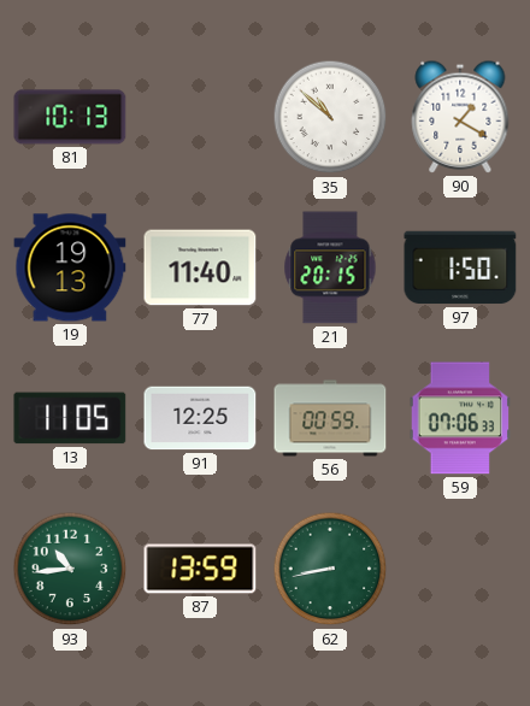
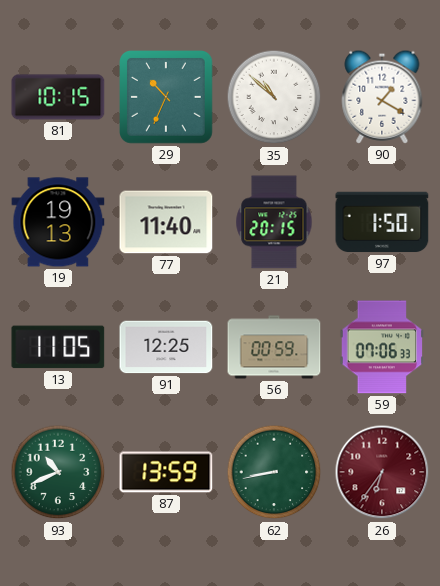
81: 10:13 -> 10:15
29: none -> 10:34
93: 10:44 -> 10:41
26: none -> 6:36
